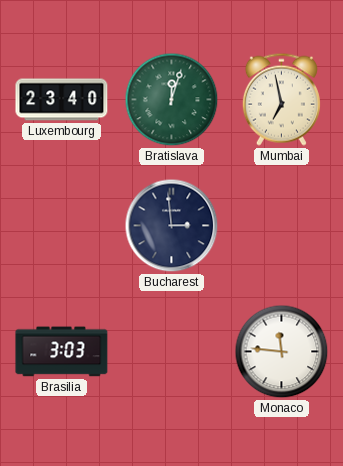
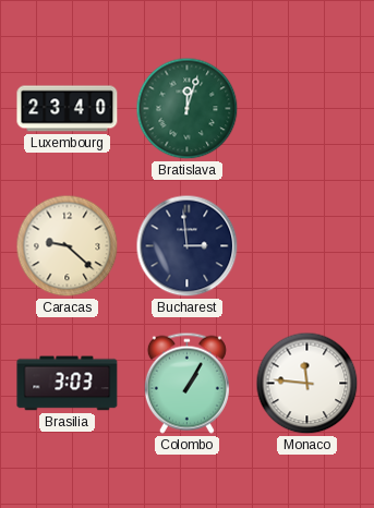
Mumbai: 6:58 -> none
Caracas: none -> 9:22
Colombo: none -> 1:05
